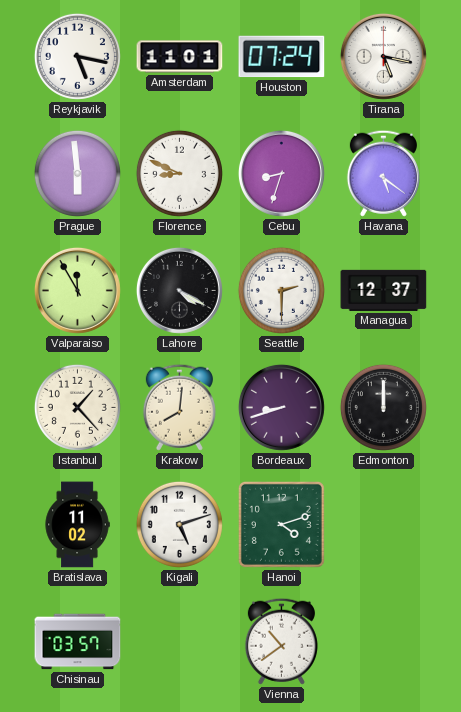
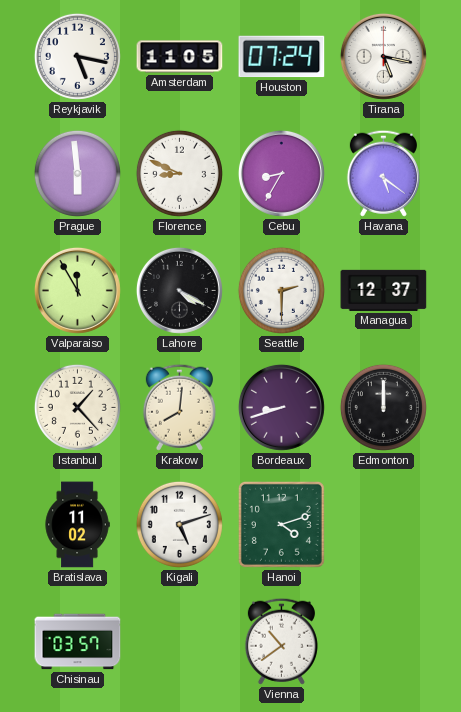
Amsterdam: 11:01 -> 11:05
Cebu: 8:33 -> 8:35
